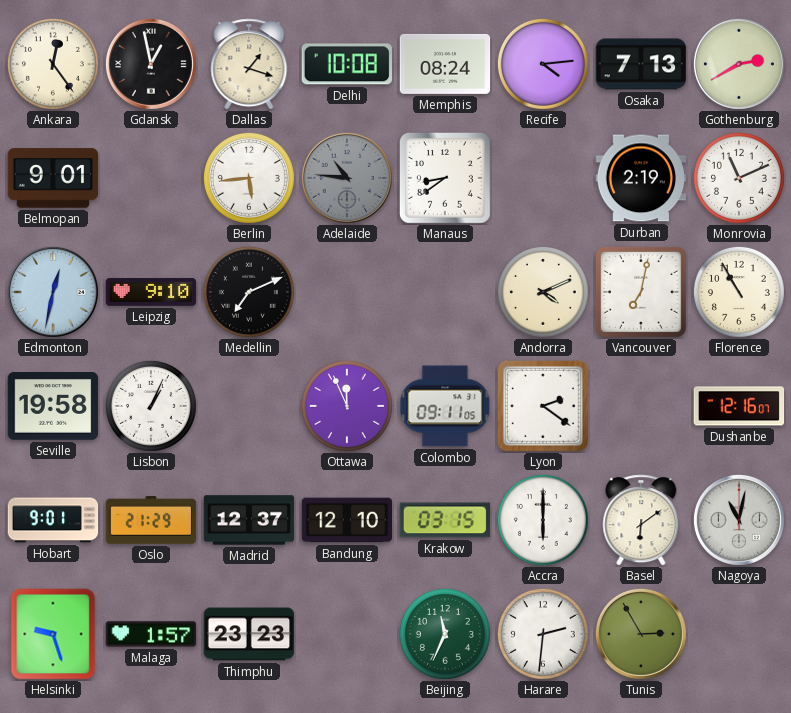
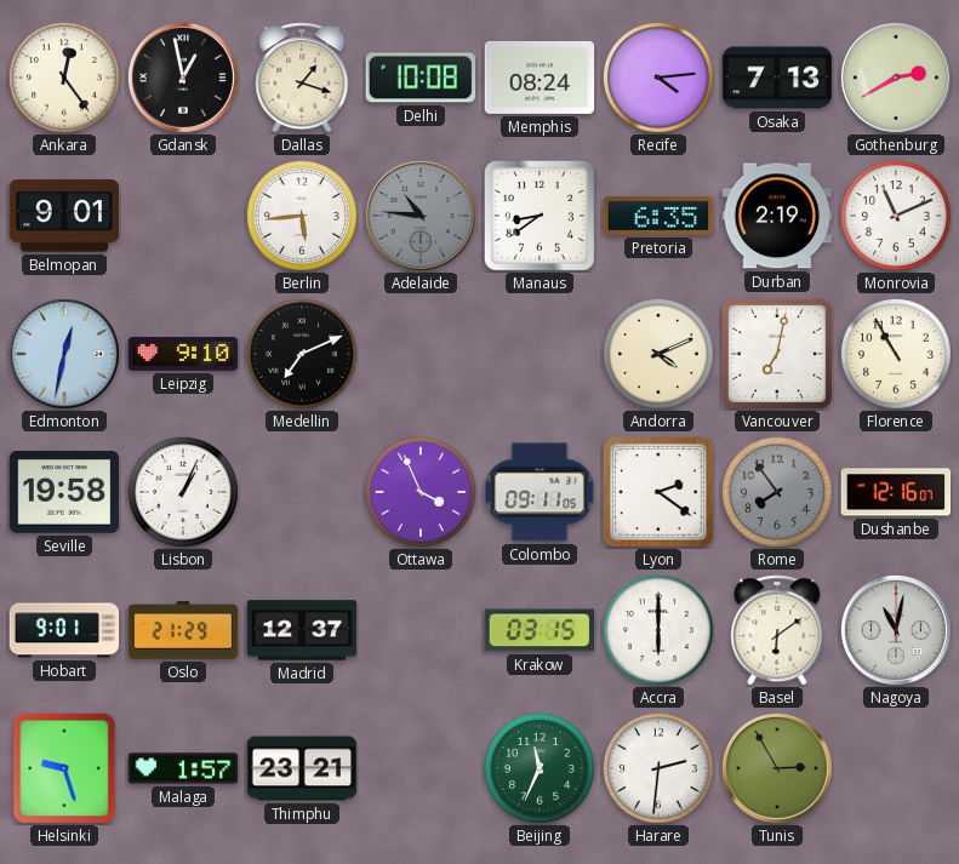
Pretoria: none -> 6:35
Ottawa: 11:56 -> 3:56
Rome: none -> 7:54
Bandung: 12:10 -> none
Thimphu: 23:23 -> 23:21
